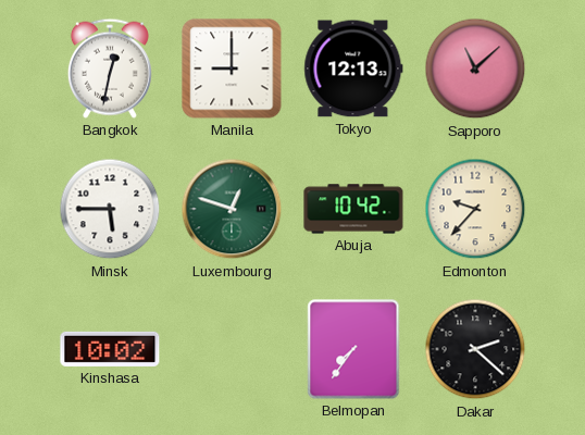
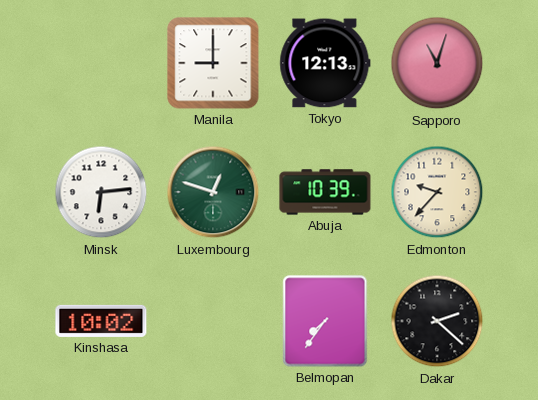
Bangkok: 12:32 -> none
Sapporo: 11:08 -> 11:03
Minsk: 5:45 -> 6:14
Abuja: 10:42 -> 10:39
